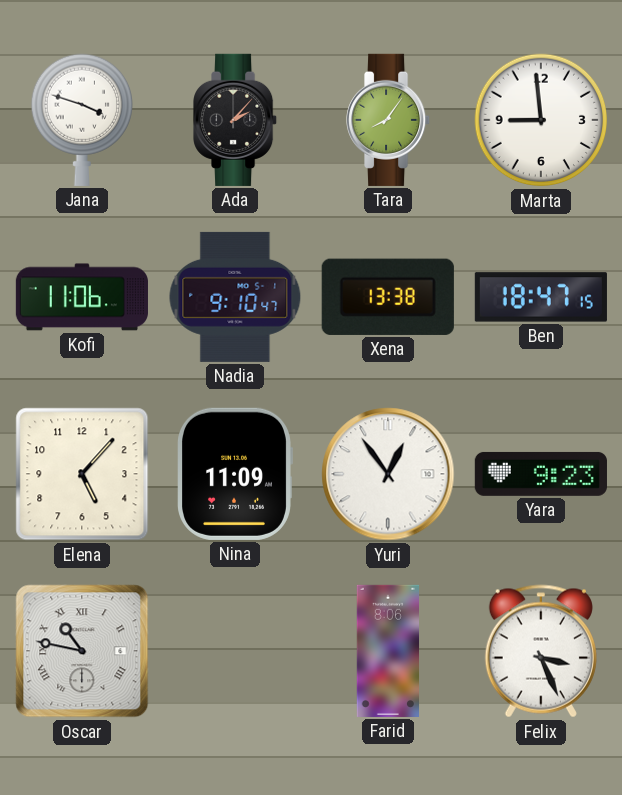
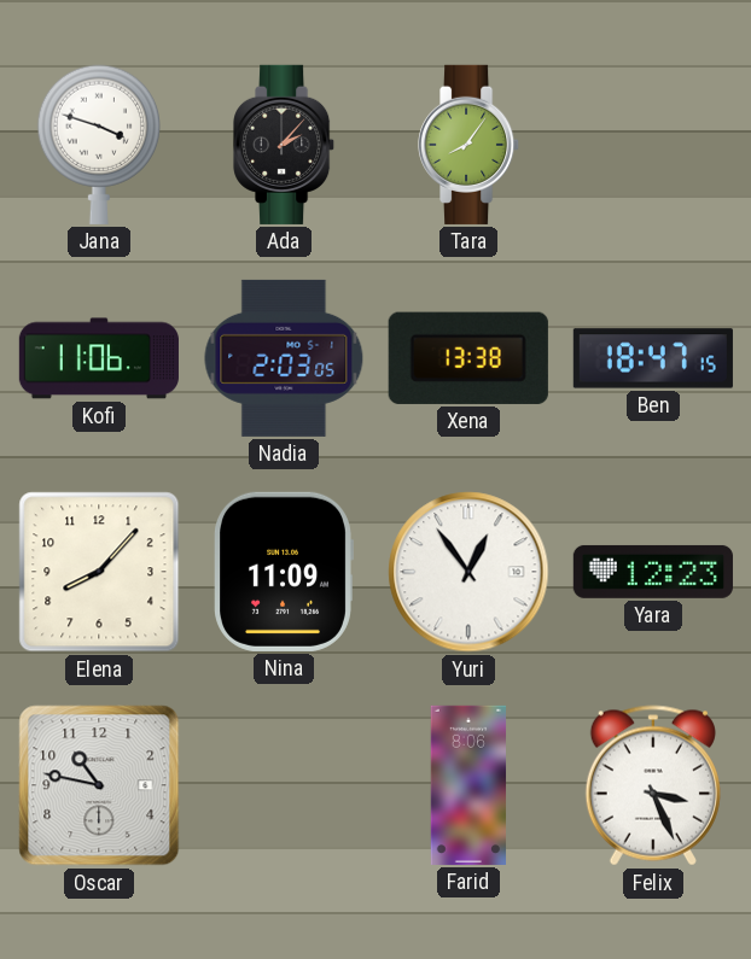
Marta: 8:59 -> none
Nadia: 9:10 -> 2:03
Elena: 5:07 -> 8:07
Yara: 9:23 -> 12:23
Oscar numerals: Roman -> Arabic
